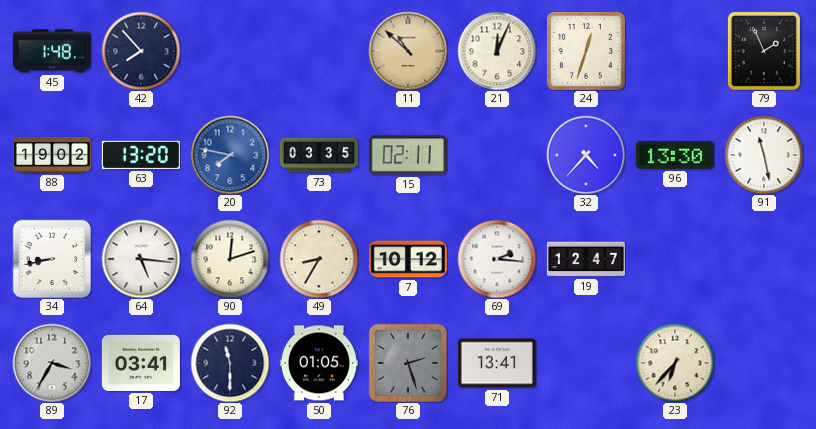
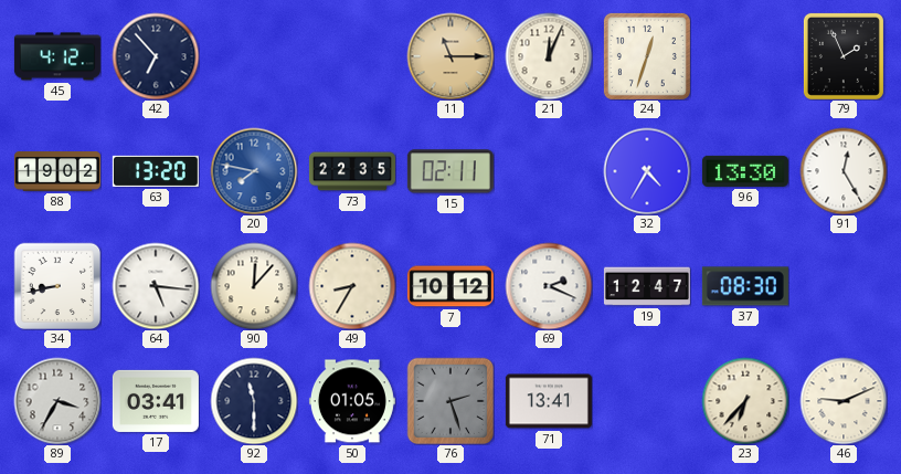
45: 1:48 -> 4:12
42: 7:53 -> 6:53
11: 10:52 -> 11:15
73: 03:35 -> 22:35
32: 4:37 -> 4:35
91: 11:28 -> 12:25
90: 12:12 -> 12:07
69: 2:16 -> 2:19
37: none -> 08:30
46: none -> 9:11
